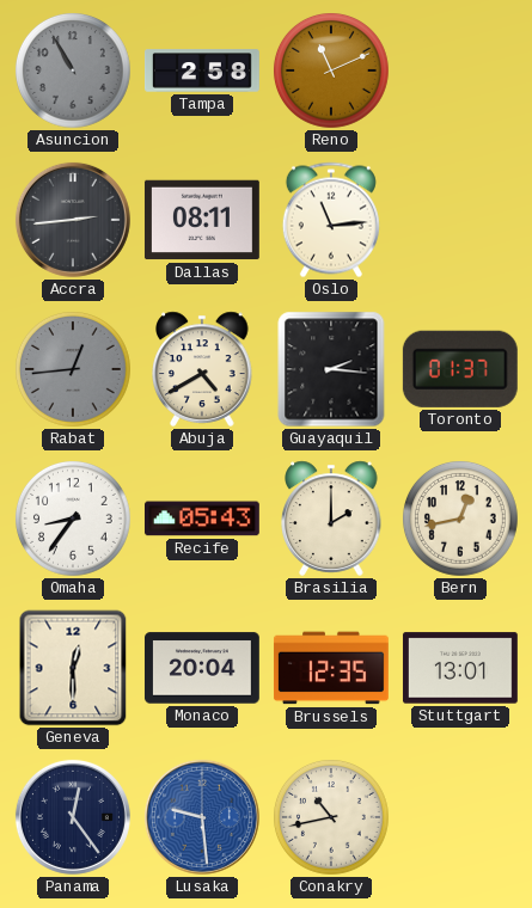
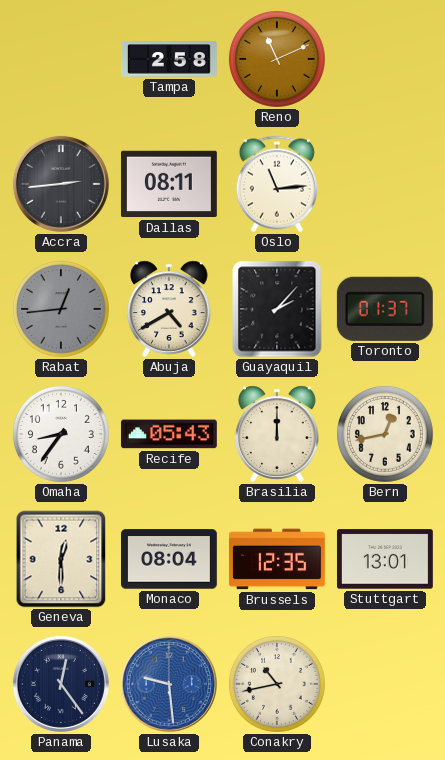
Asuncion: 10:55 -> none
Guayaquil: 2:16 -> 2:07
Brasilia: 2:00 -> 12:00
Monaco: 20:04 -> 08:04
